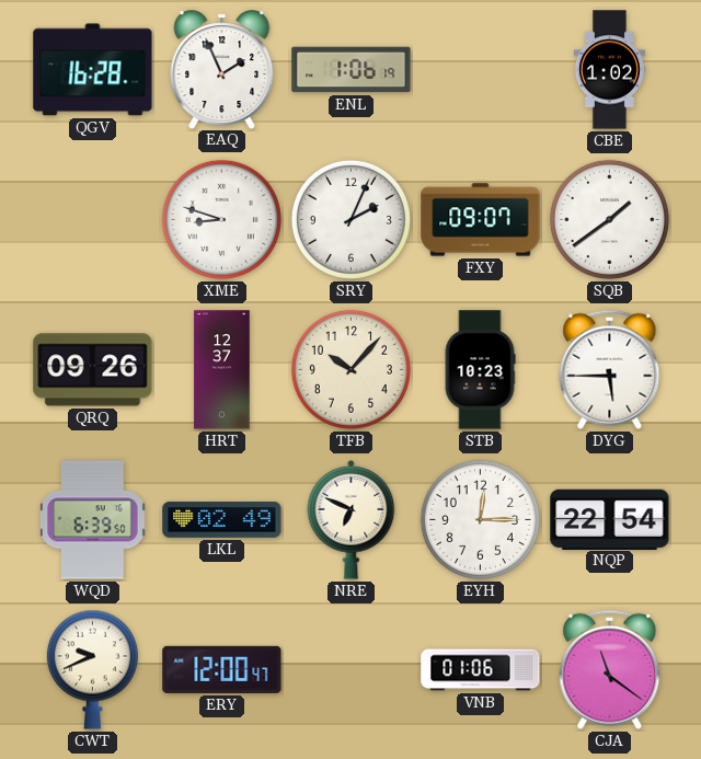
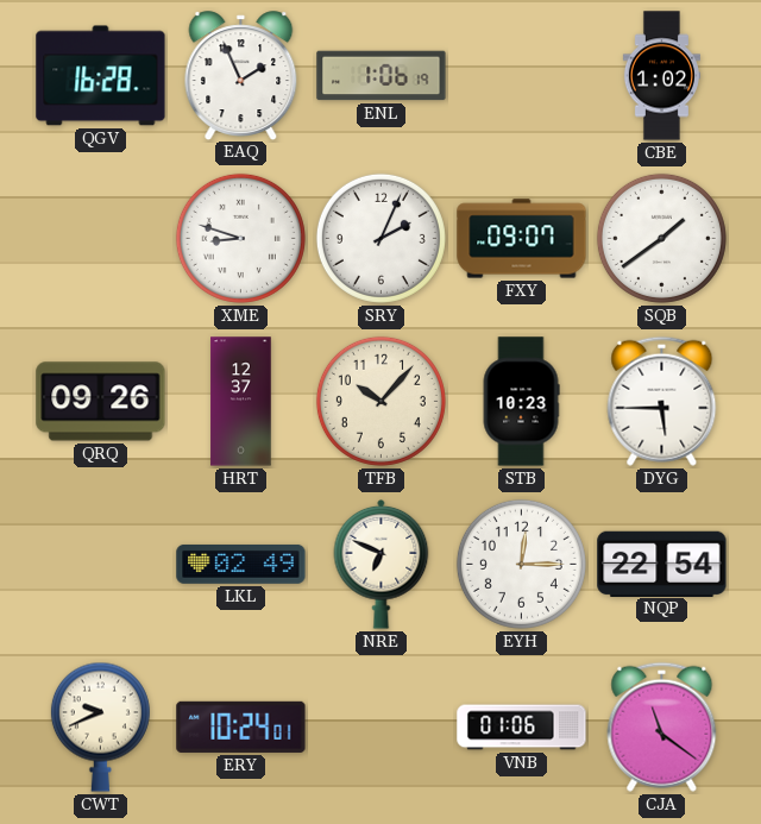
WQD: 6:39 -> none
ERY: 12:00 -> 10:24
